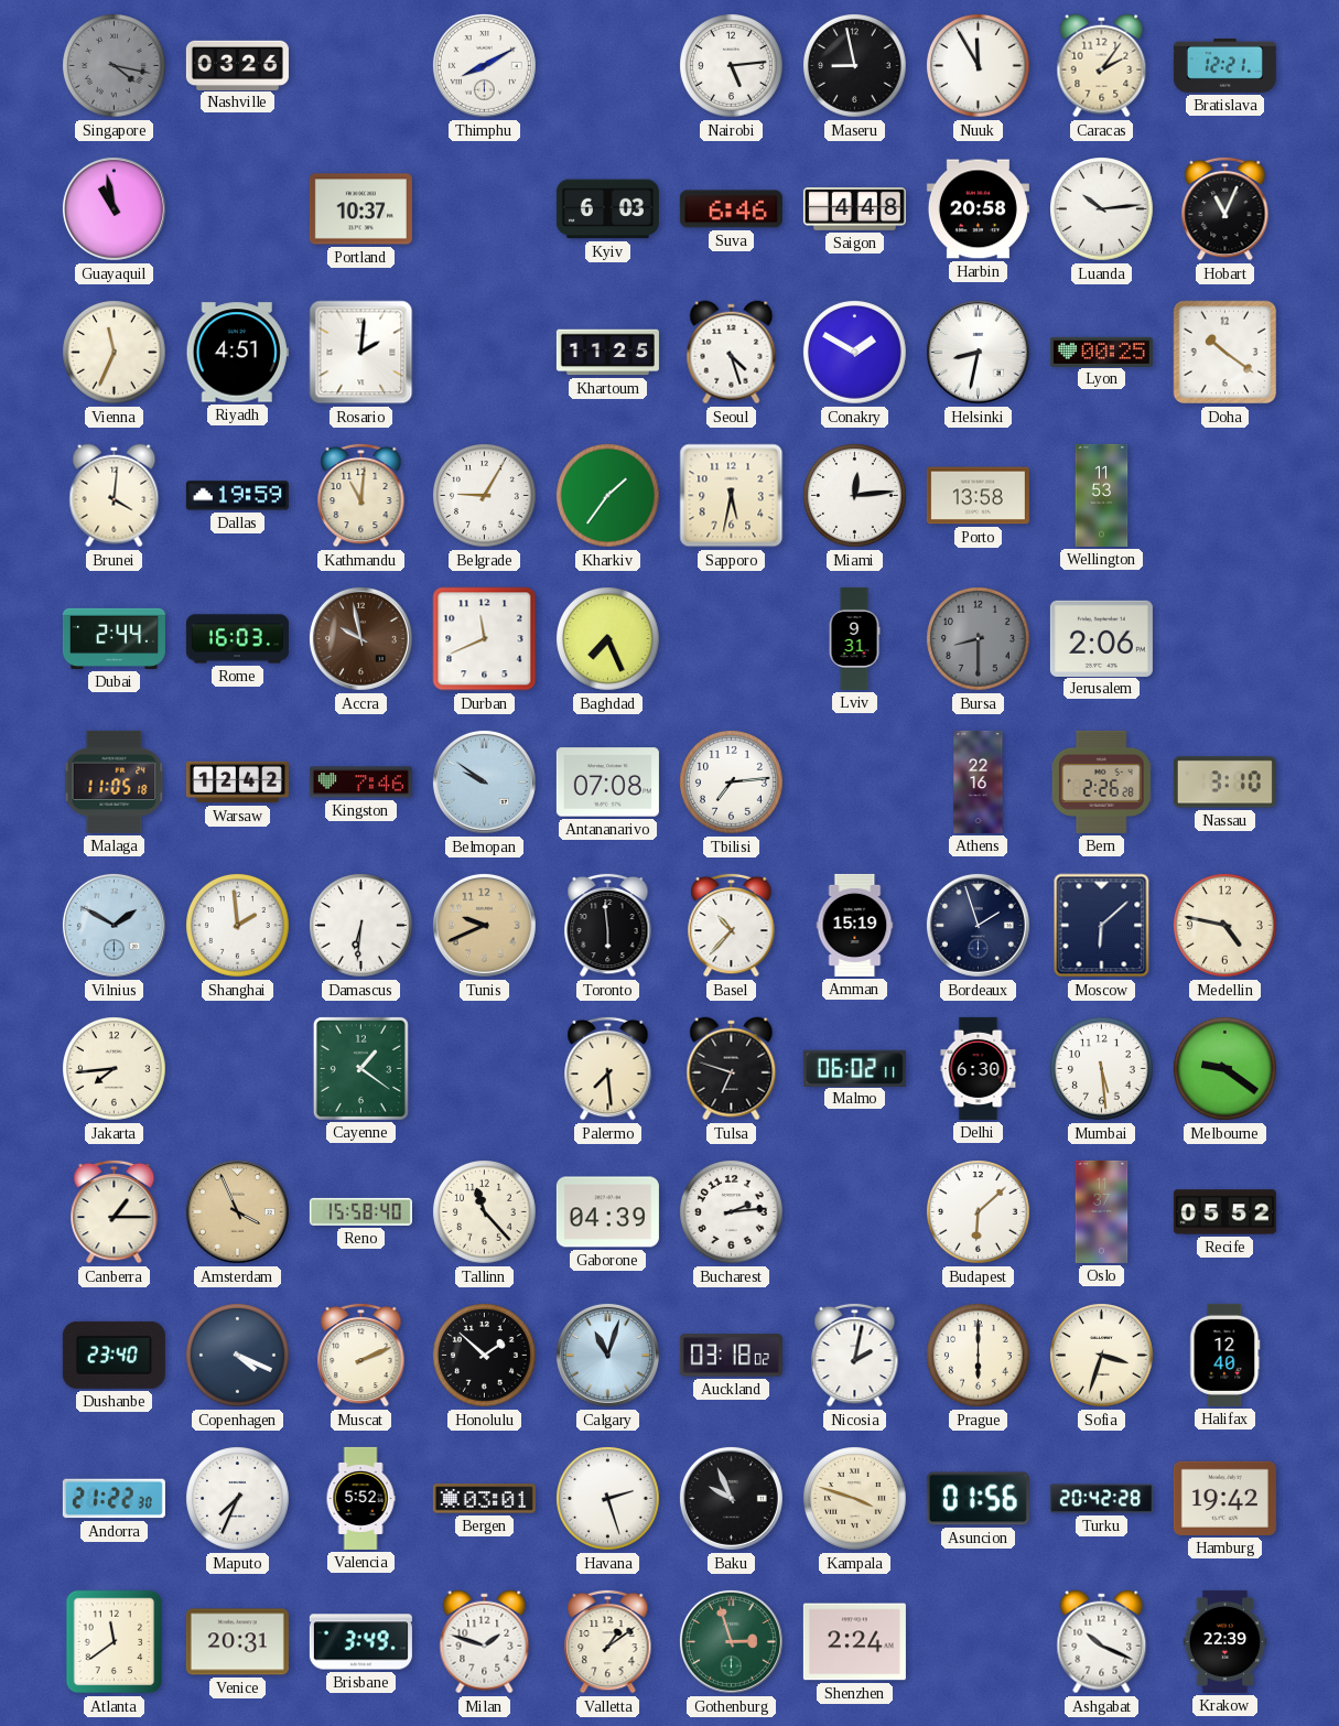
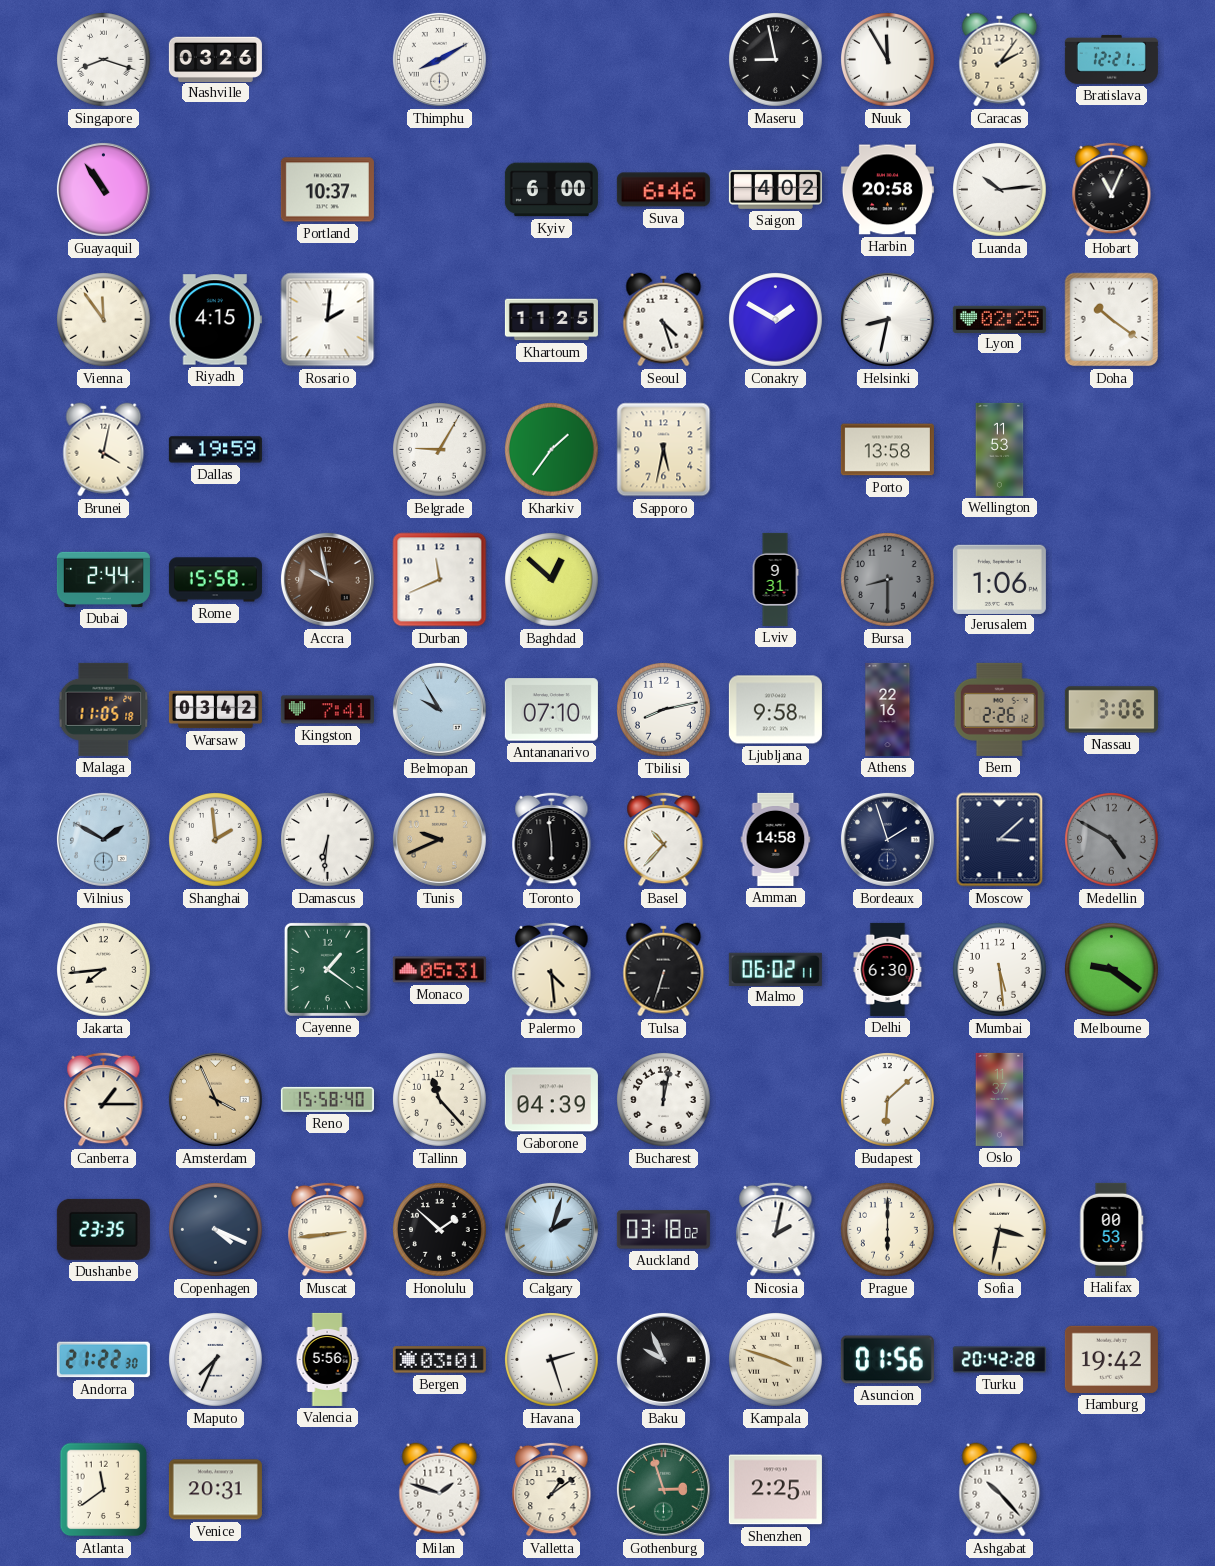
Singapore: 4:17 -> 8:18
Singapore dial: grey -> white
Nairobi: 5:14 -> none
Guayaquil: 10:58 -> 10:54
Kyiv: 6:03 -> 6:00
Saigon: 4:48 -> 4:02
Vienna: 11:34 -> 11:54
Riyadh: 4:51 -> 4:15
Lyon: 00:25 -> 02:25
Brunei: 4:01 -> 4:02
Kathmandu: 11:01 -> none
Miami: 12:14 -> none
Rome: 16:03 -> 15:58
Baghdad: 7:26 -> 12:52
Jerusalem: 2:06 -> 1:06
Warsaw: 12:42 -> 03:42
Kingston: 7:46 -> 7:41
Belmopan: 9:51 -> 9:55
Antananarivo: 07:08 -> 07:10
Tbilisi: 7:14 -> 8:13
Ljubljana: none -> 9:58
Bern: 2:26:28 -> 2:26:12
Nassau: 3:10 -> 3:06
Amman: 15:19 -> 14:58
Moscow: 6:08 -> 3:08
Medellin: 4:47 -> 4:50
Medellin dial: cream -> grey
Monaco: none -> 05:31
Palermo: 7:29 -> 4:29
Tulsa: 6:48 -> 6:33
Bucharest: 2:14 -> 12:02
Recife: 05:52 -> none
Dushanbe: 23:40 -> 23:35
Muscat: 2:11 -> 2:44
Calgary: 11:03 -> 2:03
Sofia: 3:33 -> 3:32
Halifax: 12:40 -> 00:53
Valencia: 5:52 -> 5:56
Brisbane: 3:49 -> none
Shenzhen: 2:24 -> 2:25
Ashgabat: 10:19 -> 10:23
Krakow: 22:39 -> none
